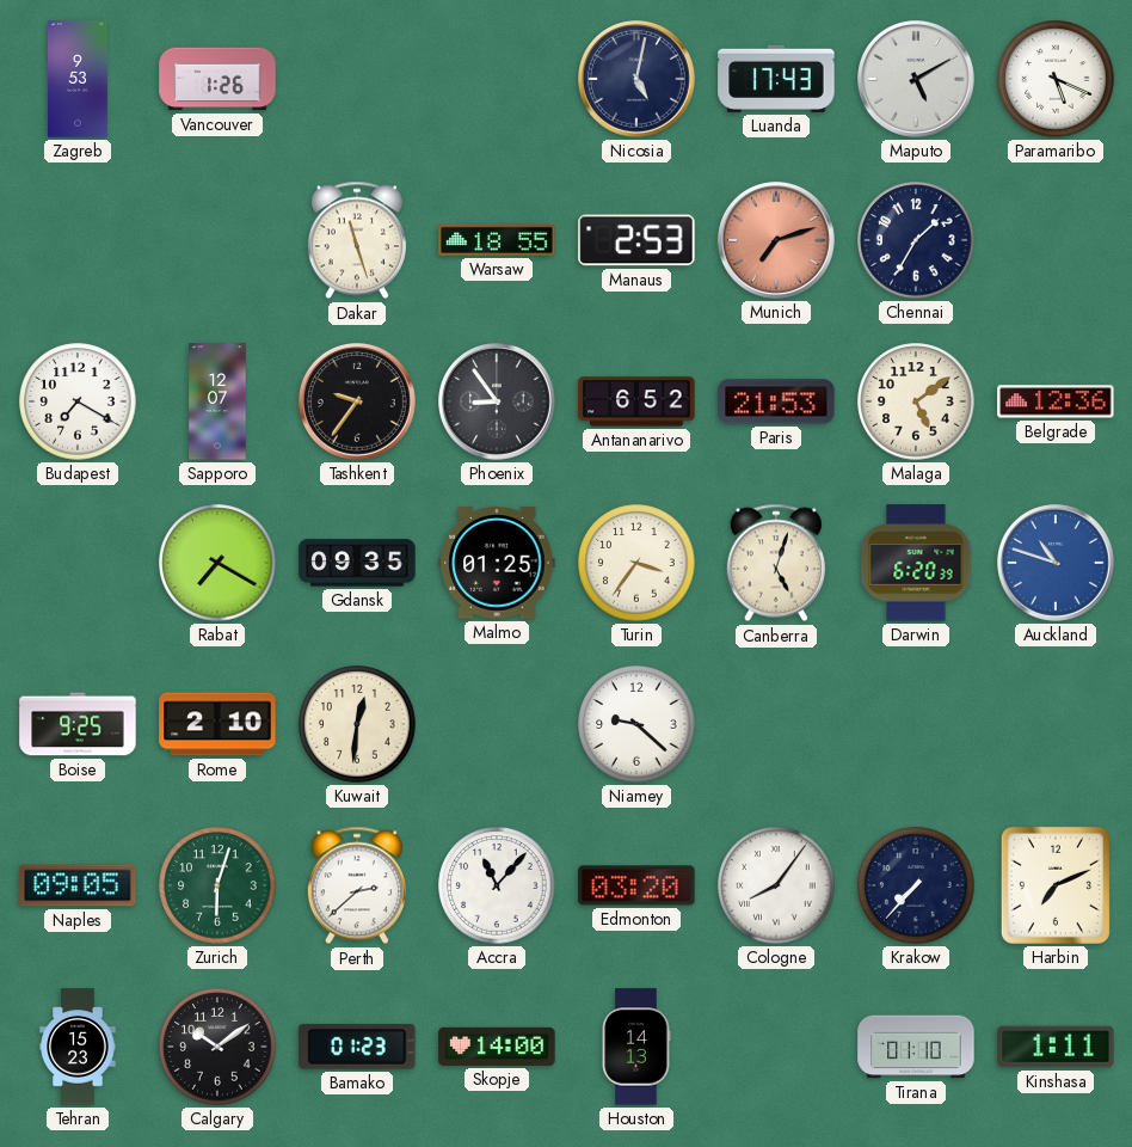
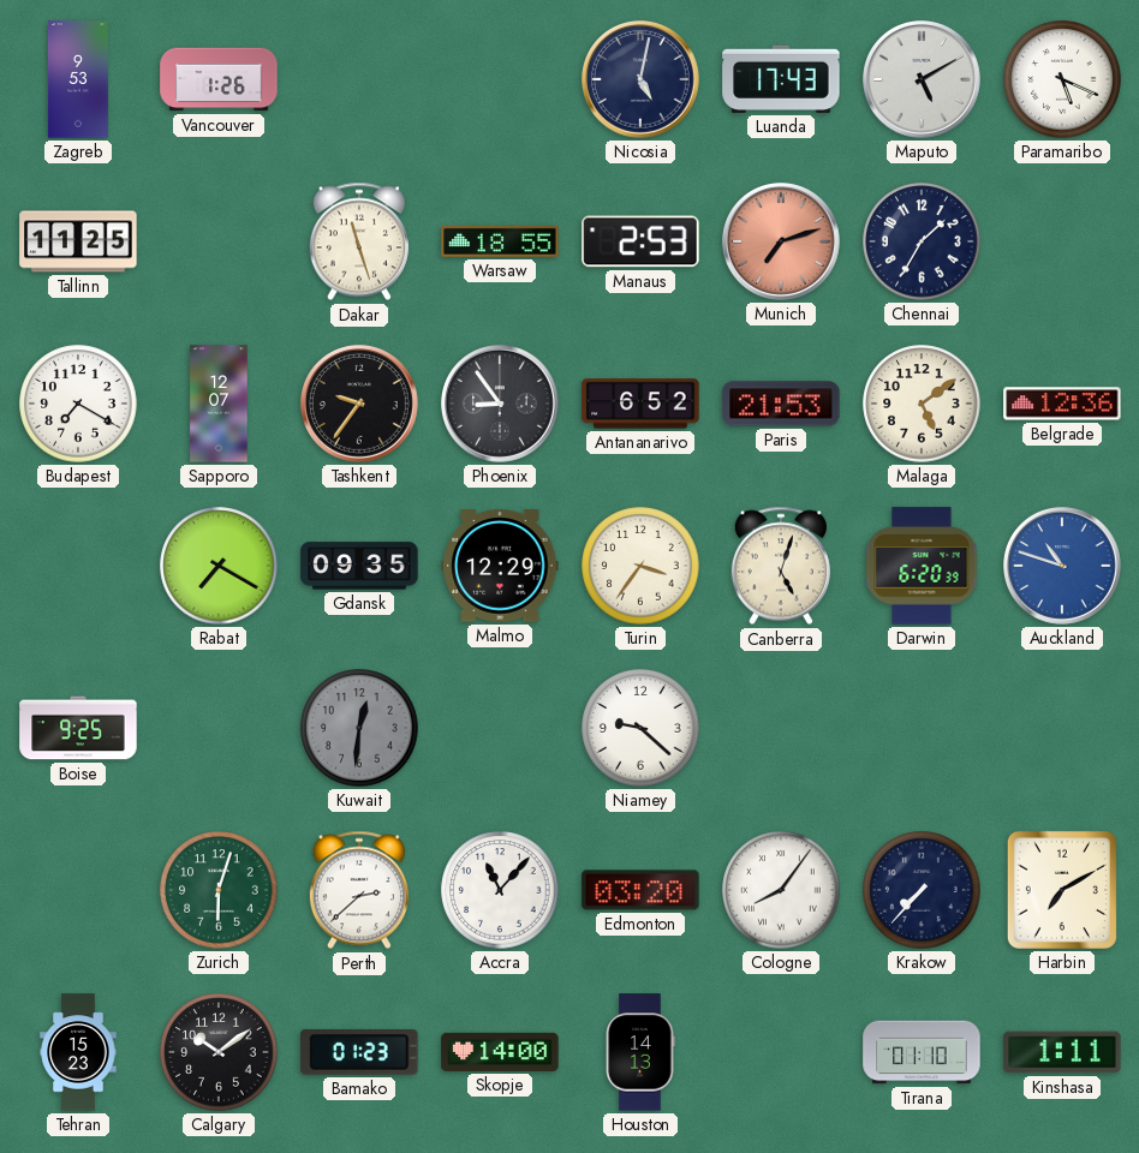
Tallinn: none -> 11:25
Malmo: 01:25 -> 12:29
Rome: 2:10 -> none
Kuwait dial: cream -> grey
Naples: 09:05 -> none
Harbin: 7:11 -> 7:10
